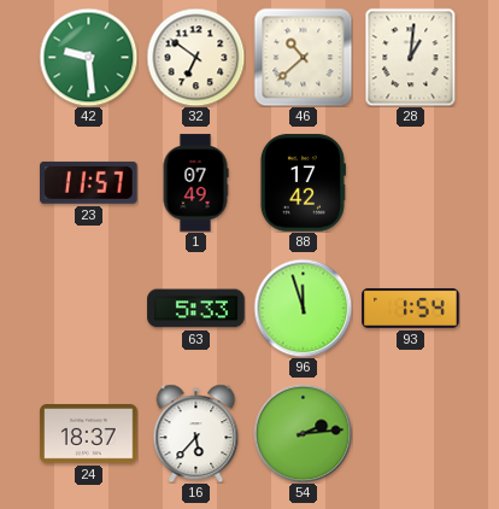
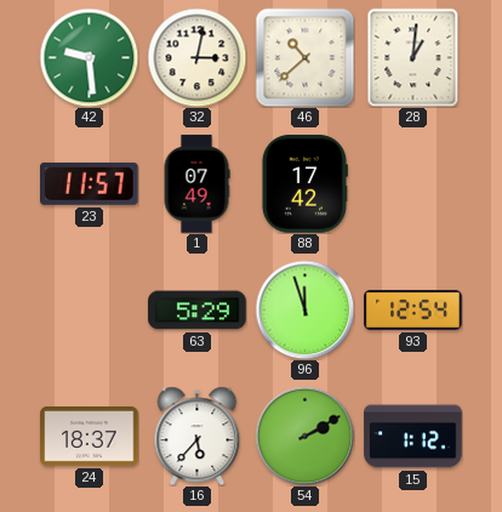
32: 6:51 -> 3:02
63: 5:33 -> 5:29
93: 1:54 -> 12:54
54: 2:14 -> 2:10
15: none -> 1:12
